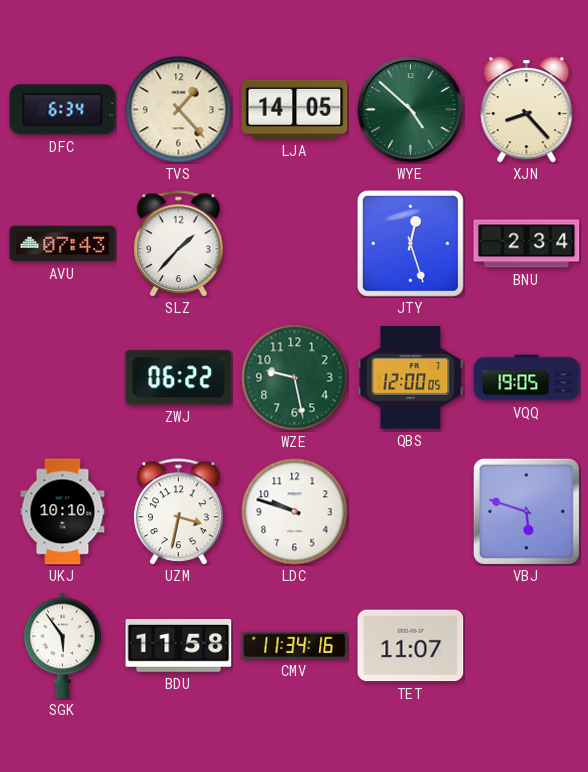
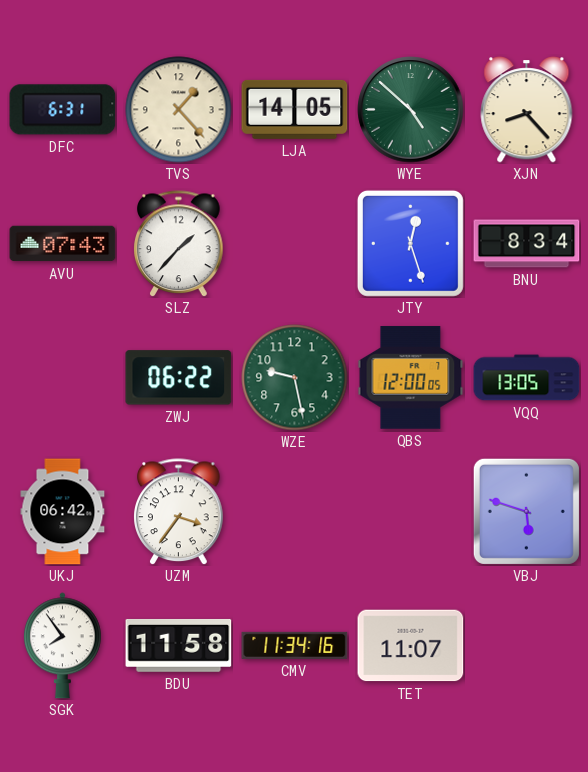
DFC: 6:34 -> 6:31
BNU: 2:34 -> 8:34
VQQ: 19:05 -> 13:05
UKJ: 10:10 -> 06:42
UZM: 3:32 -> 3:36
LDC: 9:48 -> none
SGK: 5:54 -> 7:54
